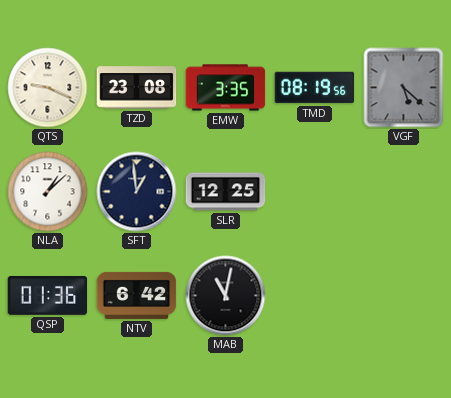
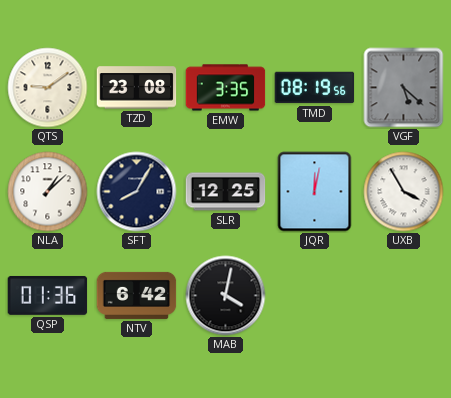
QTS: 9:19 -> 9:09
SFT: 12:59 -> 8:05
JQR: none -> 12:02
UXB: none -> 3:55
MAB: 11:02 -> 4:02
